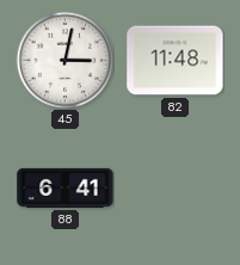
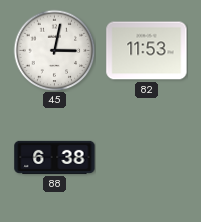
82: 11:48 -> 11:53
88: 6:41 -> 6:38
